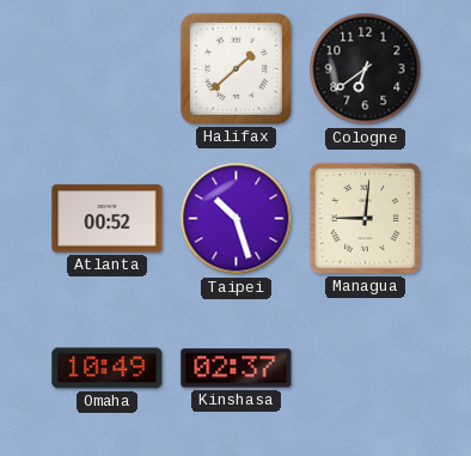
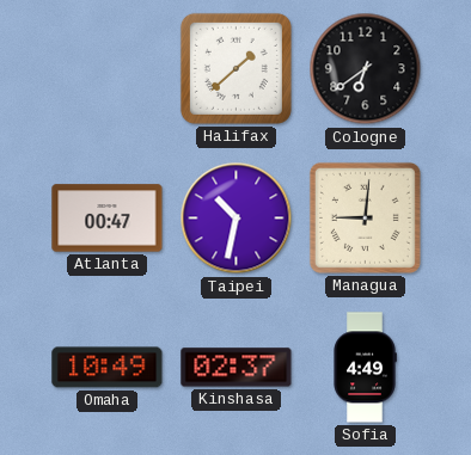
Atlanta: 00:52 -> 00:47
Taipei: 10:27 -> 10:32
Sofia: none -> 4:49
